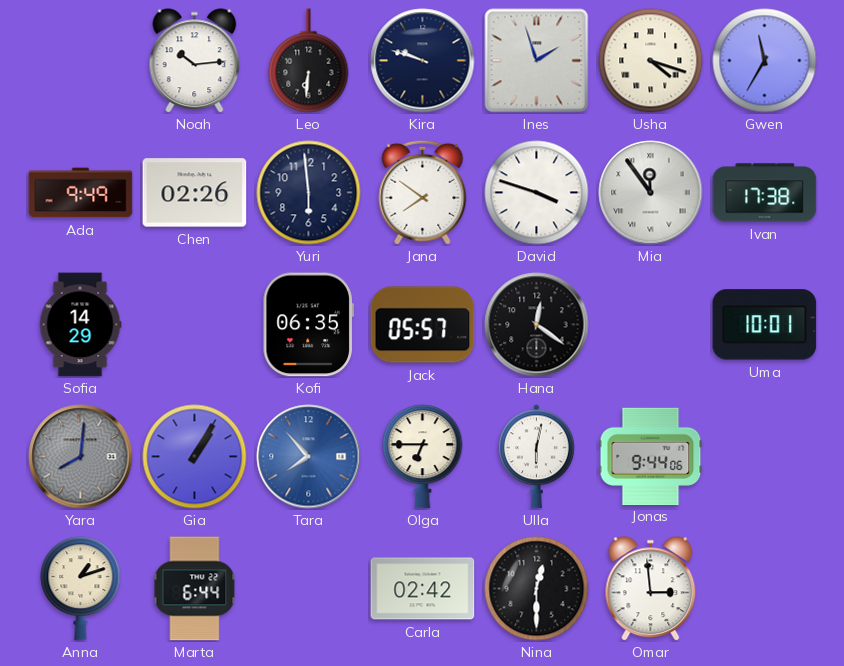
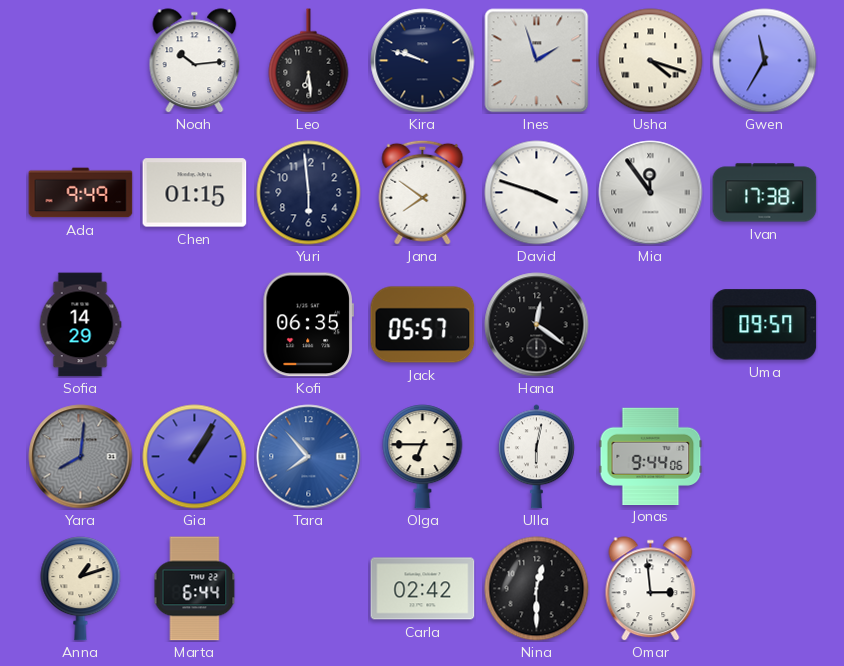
Leo: 6:31 -> 6:29
Chen: 02:26 -> 01:15
Uma: 10:01 -> 09:57
